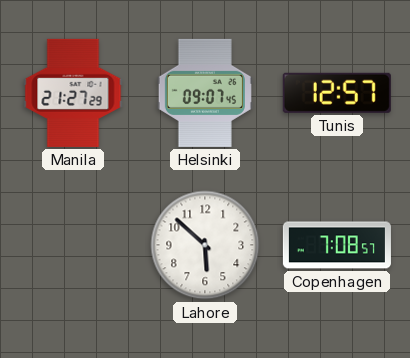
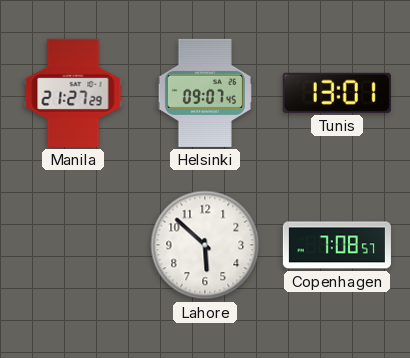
Tunis: 12:57 -> 13:01
